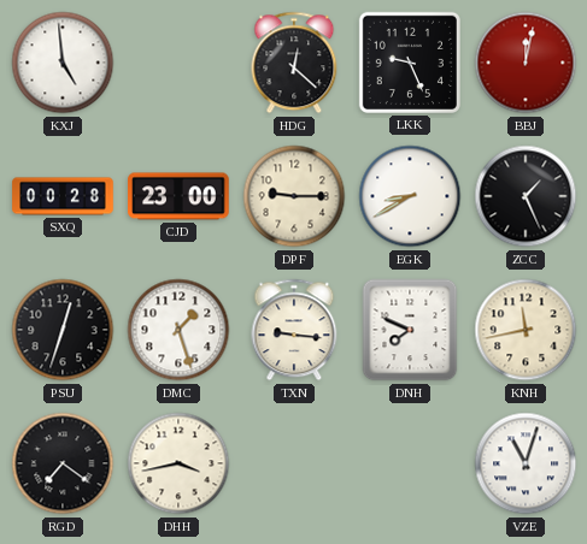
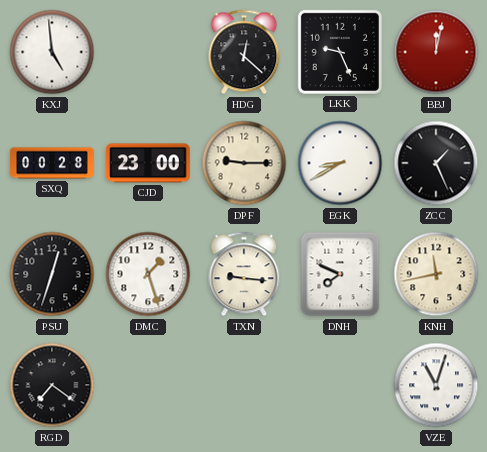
DHH: 3:43 -> none
